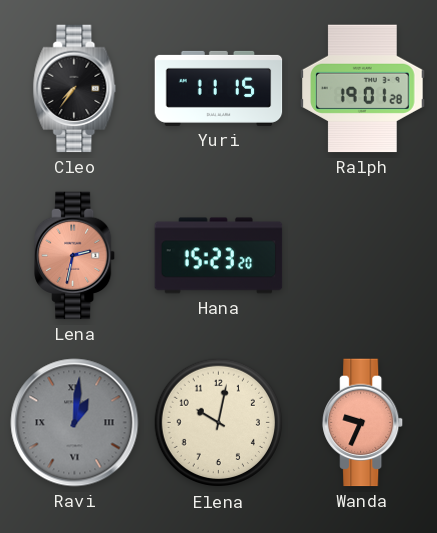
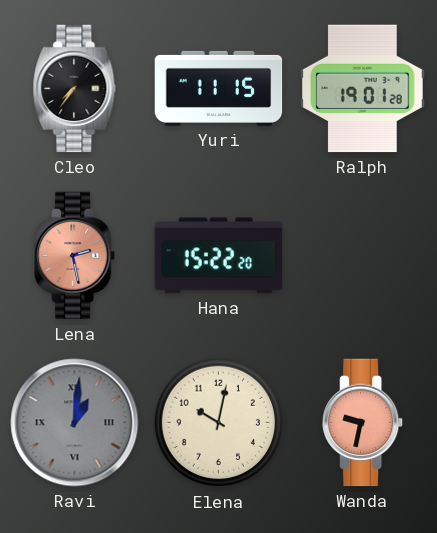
Lena: 2:32 -> 2:28
Hana: 15:23 -> 15:22
Wanda: 9:34 -> 9:32
